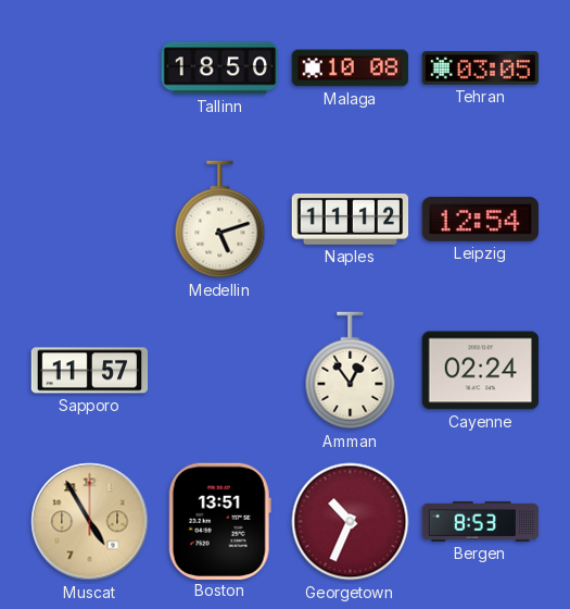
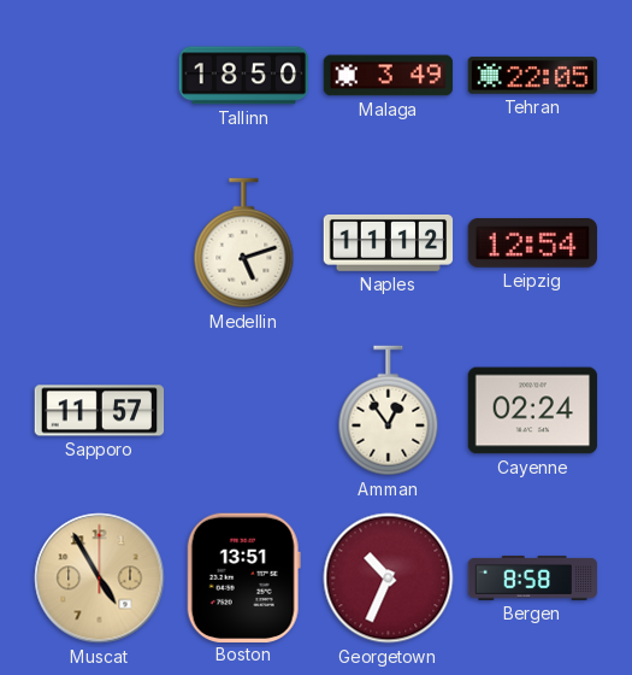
Malaga: 10:08 -> 3:49
Tehran: 03:05 -> 22:05
Bergen: 8:53 -> 8:58
